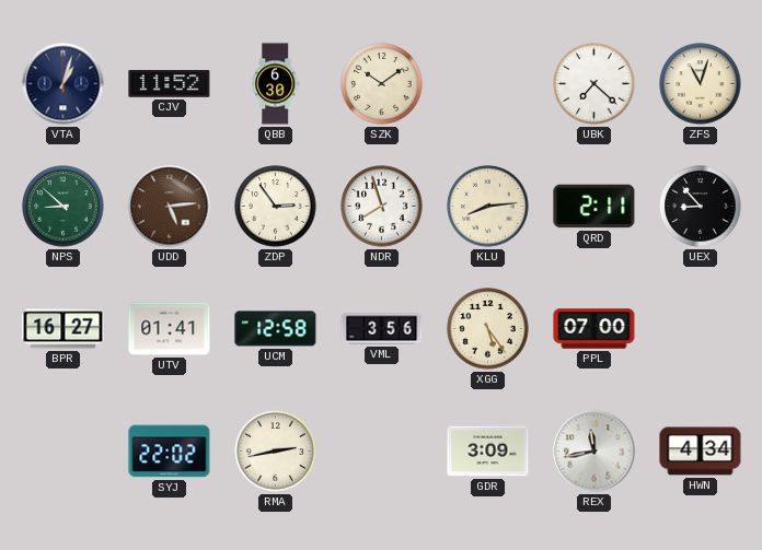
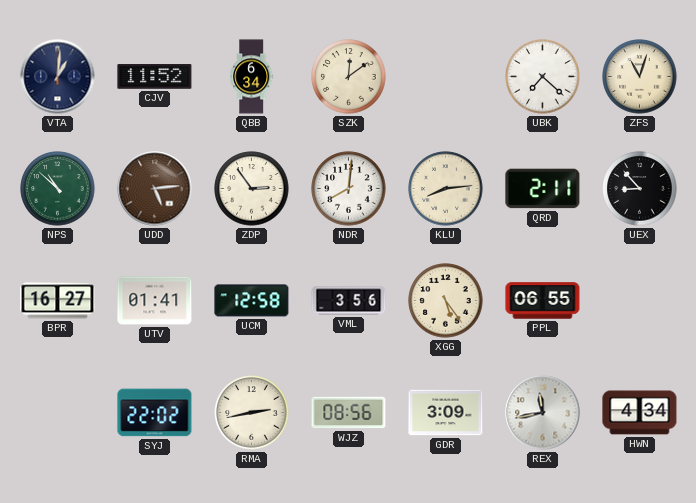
VTA: 1:03 -> 1:01
QBB: 6:30 -> 6:34
SZK: 10:09 -> 12:09
NPS: 8:52 -> 10:52
NDR: 7:57 -> 8:01
PPL: 07:00 -> 06:55
WJZ: none -> 08:56
